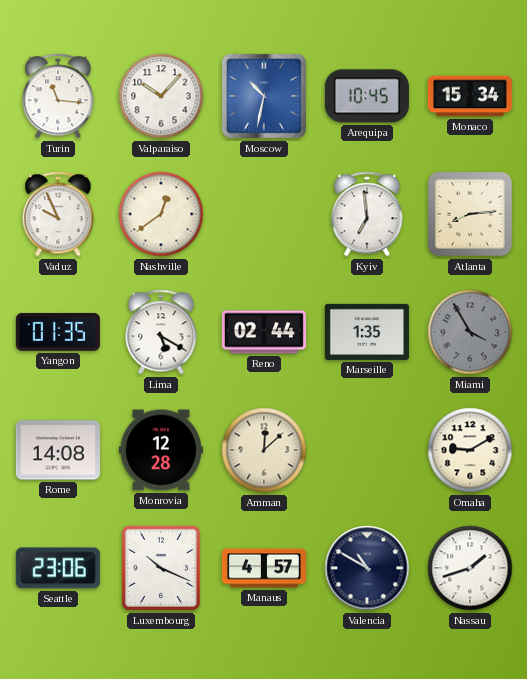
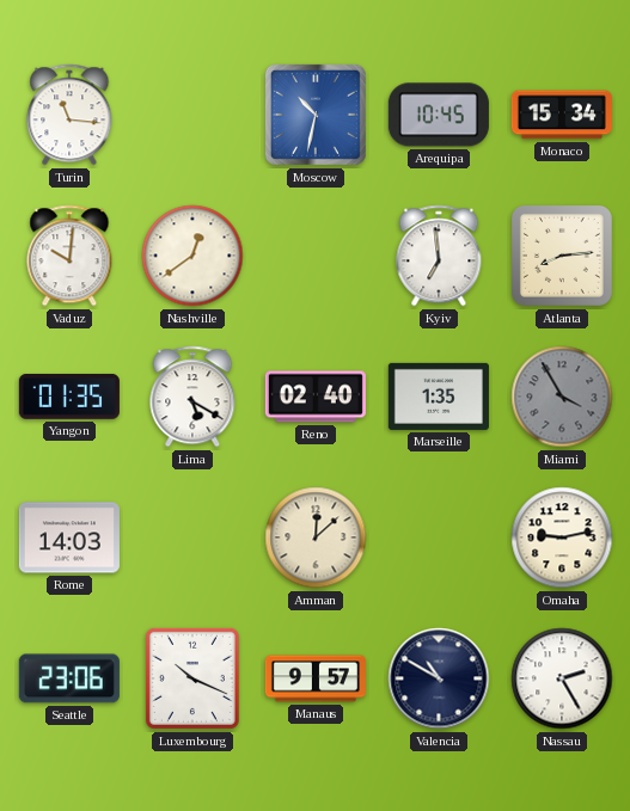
Valparaiso: 10:07 -> none
Vaduz: 9:56 -> 10:01
Reno: 02:44 -> 02:40
Rome: 14:08 -> 14:03
Monrovia: 12:28 -> none
Omaha: 9:10 -> 9:13
Manaus: 4:57 -> 9:57
Nassau: 1:42 -> 2:25
